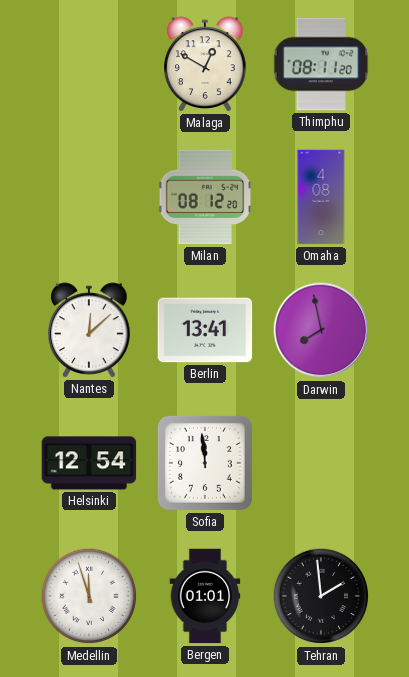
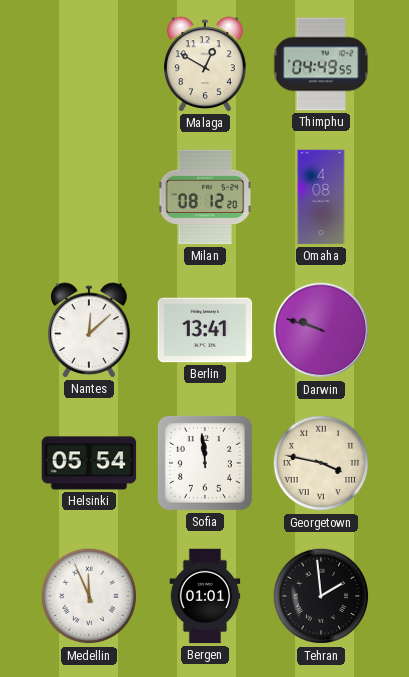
Thimphu: 08:11 -> 04:49
Darwin: 7:58 -> 9:48
Helsinki: 12:54 -> 05:54
Georgetown: none -> 3:47
Medellin: 11:57 -> 11:56
